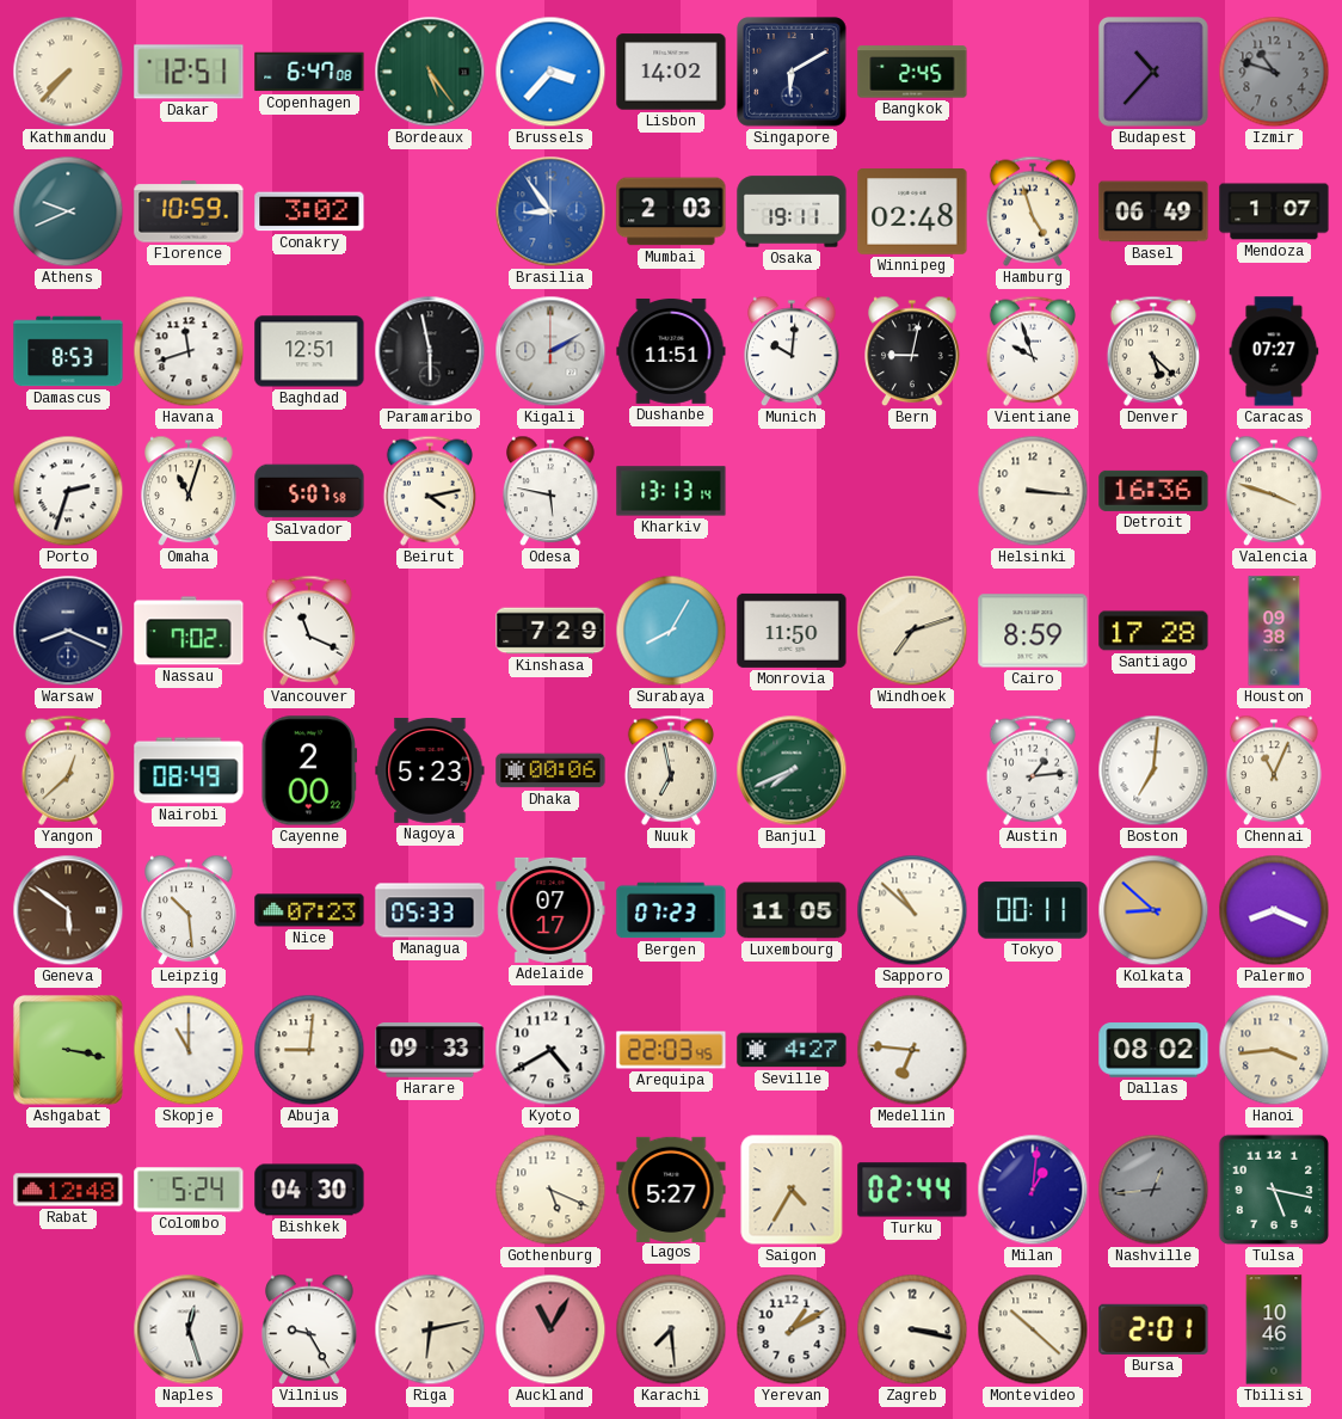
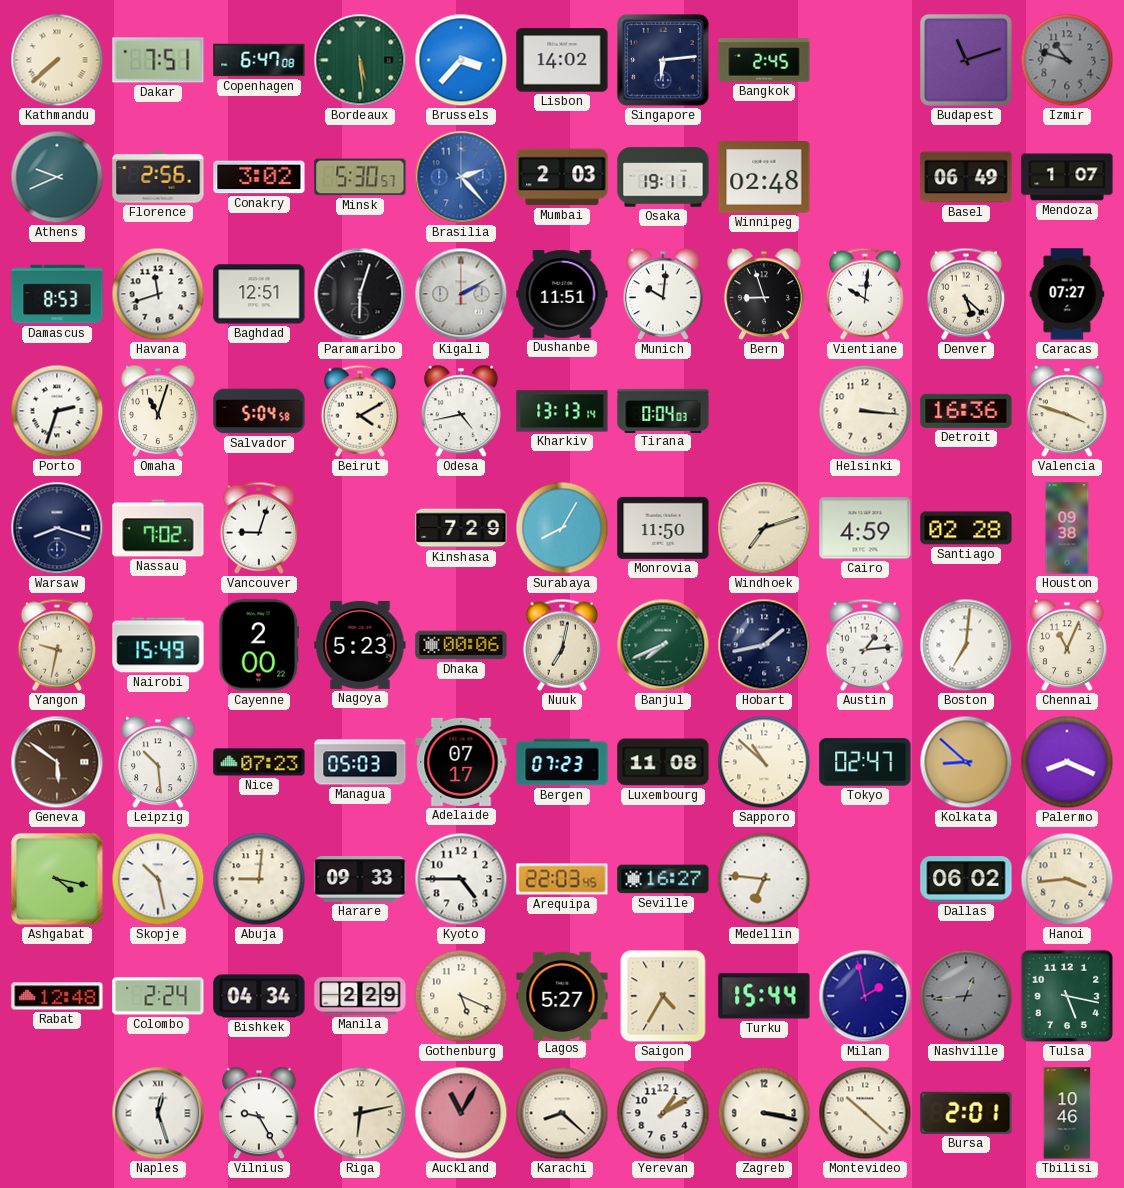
Kathmandu: 7:37 -> 7:38
Dakar: 12:51 -> 7:51
Bordeaux: 5:24 -> 5:29
Singapore: 6:10 -> 6:14
Budapest: 10:37 -> 11:12
Florence: 10:59 -> 2:56
Minsk: none -> 5:30
Brasilia: 8:54 -> 2:23
Hamburg: 4:57 -> none
Paramaribo: 5:58 -> 6:03
Bern: 9:02 -> 8:57
Vientiane: 9:57 -> 10:01
Salvador: 5:07 -> 5:04
Beirut: 4:13 -> 4:10
Odesa: 5:47 -> 4:43
Tirana: none -> 0:04
Warsaw: 8:19 -> 8:18
Vancouver: 11:19 -> 9:03
Cairo: 8:59 -> 4:59
Santiago: 17:28 -> 02:28
Yangon: 12:38 -> 9:32
Nairobi: 08:49 -> 15:49
Nuuk: 6:58 -> 7:02
Hobart: none -> 1:43
Managua: 05:33 -> 05:03
Luxembourg: 11:05 -> 11:08
Tokyo: 00:11 -> 02:47
Ashgabat: 3:17 -> 4:17
Skopje: 11:00 -> 10:28
Kyoto: 4:40 -> 4:45
Seville: 4:27 -> 16:27
Dallas: 08:02 -> 06:02
Colombo: 5:24 -> 2:24
Bishkek: 04:30 -> 04:34
Manila: none -> 2:29
Turku: 02:44 -> 15:44
Milan: 1:01 -> 1:58
Karachi: 7:29 -> 8:22
